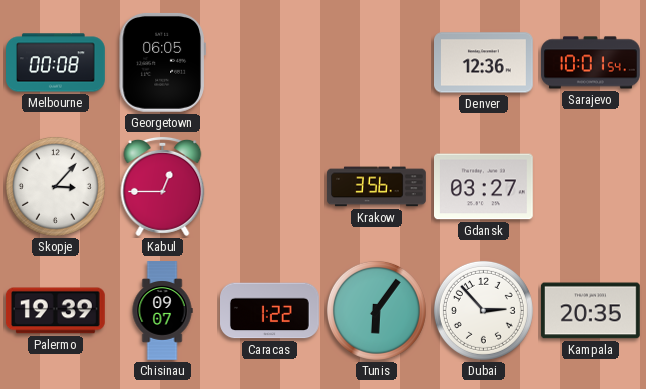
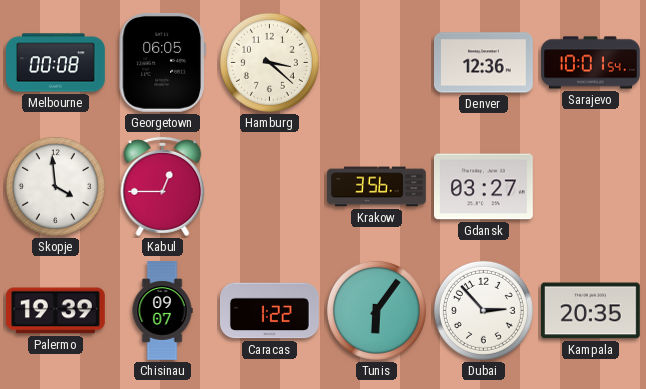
Hamburg: none -> 3:22
Skopje: 3:07 -> 3:59
